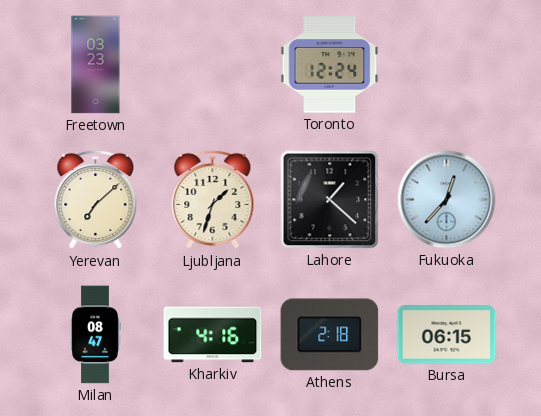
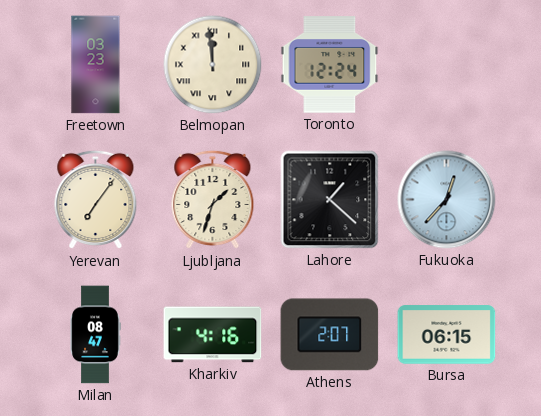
Belmopan: none -> 11:59
Yerevan: 7:08 -> 7:06
Athens: 2:18 -> 2:07
